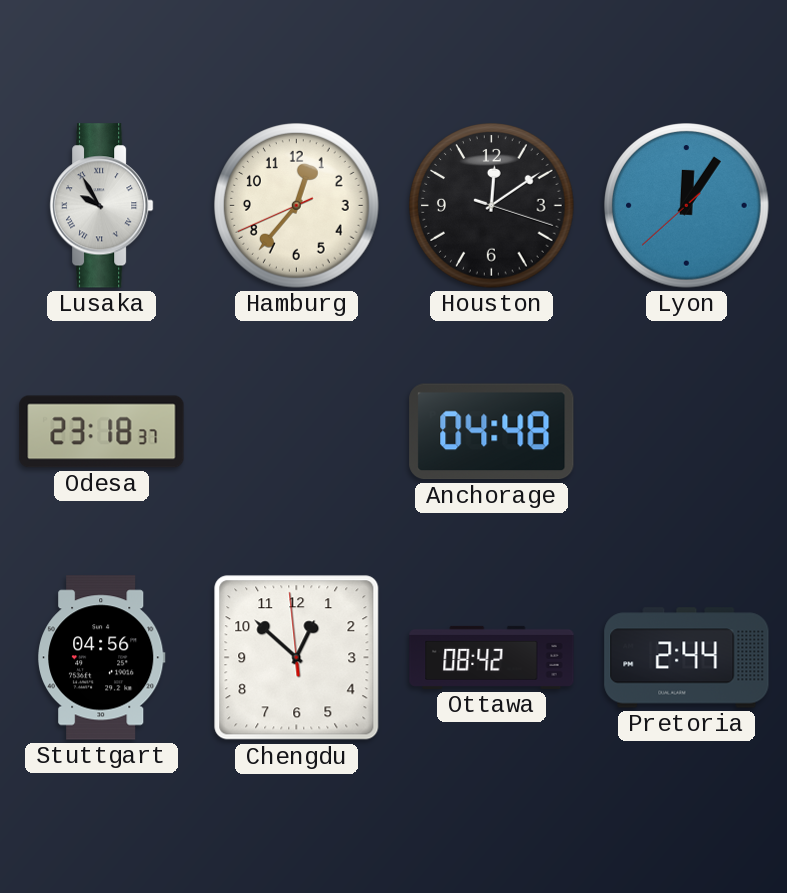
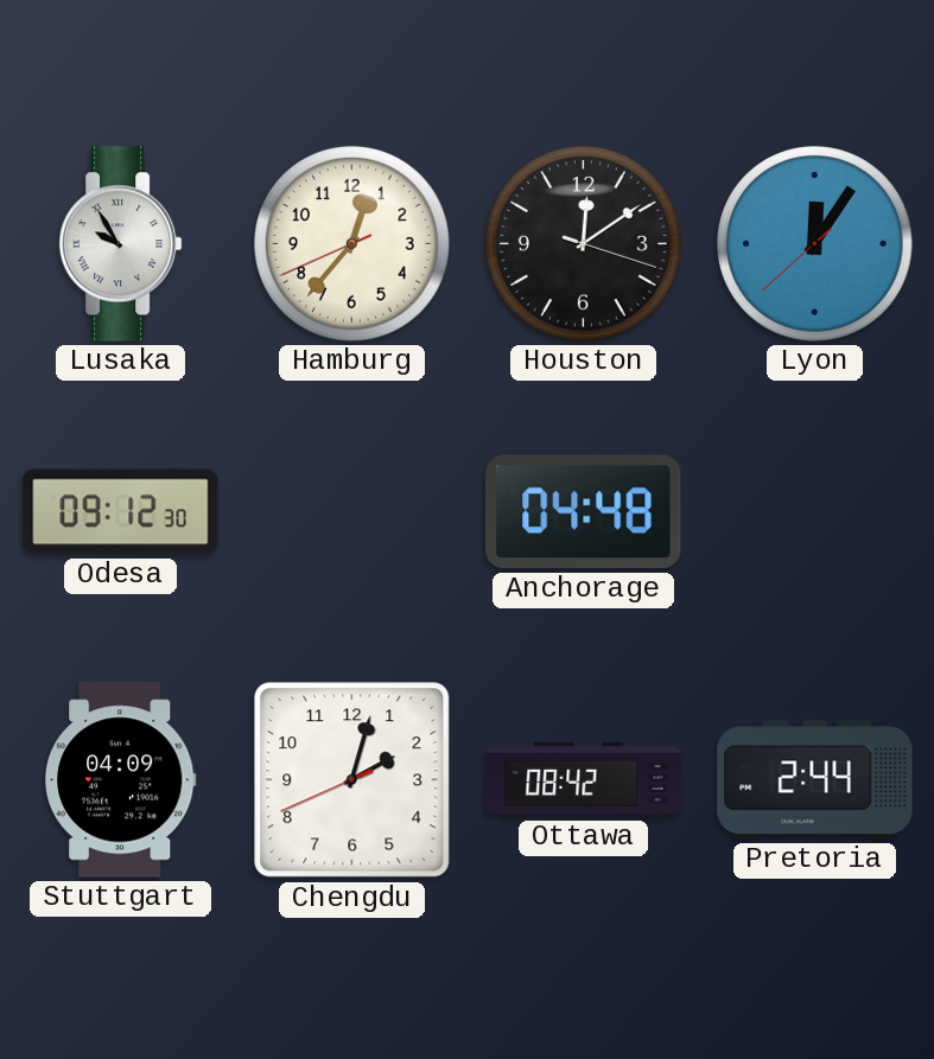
Odesa: 23:18 -> 09:12
Stuttgart: 04:56 -> 04:09
Chengdu: 12:51 -> 2:02
